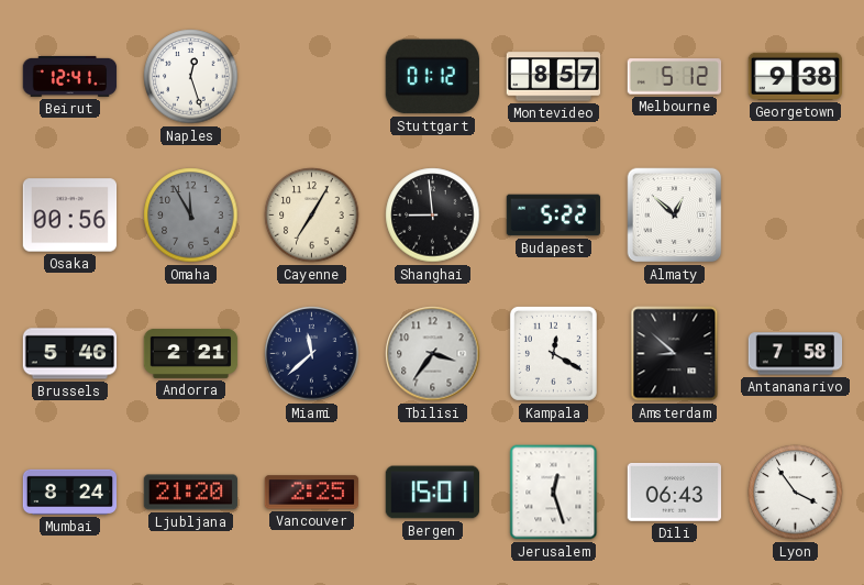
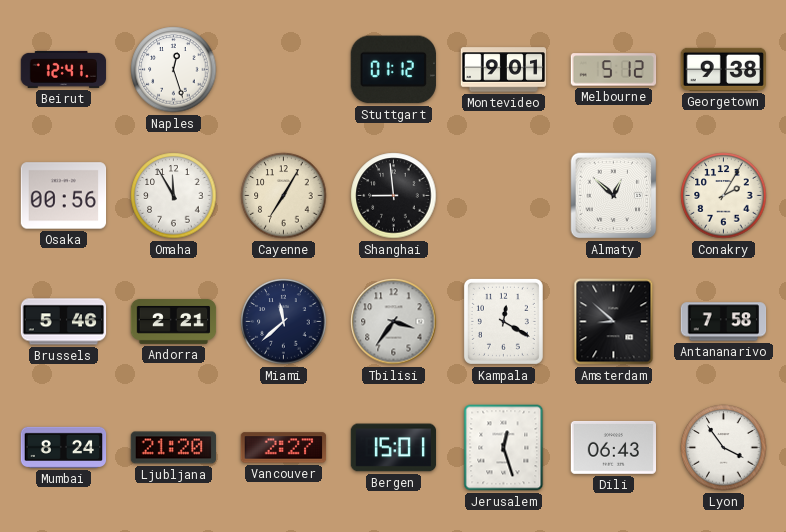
Montevideo: 8:57 -> 9:01
Omaha dial: grey -> white
Budapest: 5:22 -> none
Conakry: none -> 2:05
Vancouver: 2:25 -> 2:27
